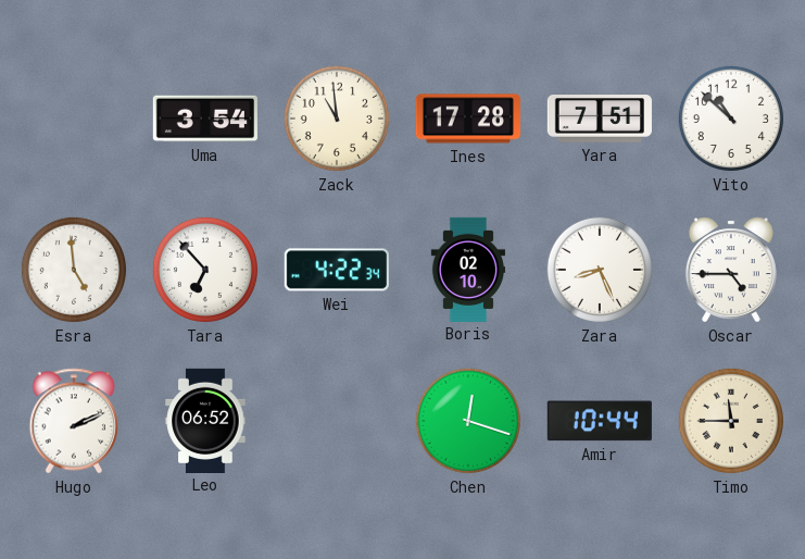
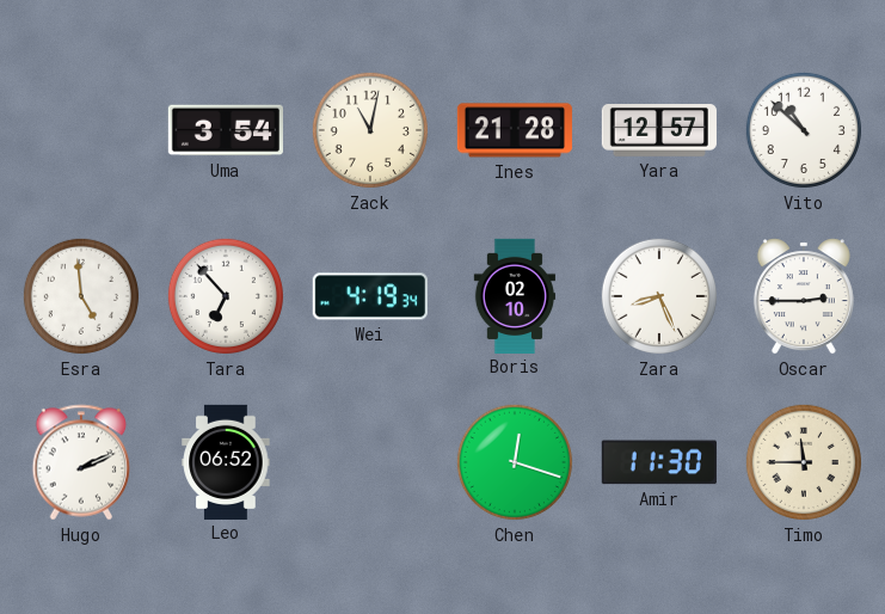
Zack: 10:59 -> 11:02
Ines: 17:28 -> 21:28
Yara: 7:51 -> 12:57
Wei: 4:22 -> 4:19
Oscar: 4:45 -> 2:45
Amir: 10:44 -> 11:30
